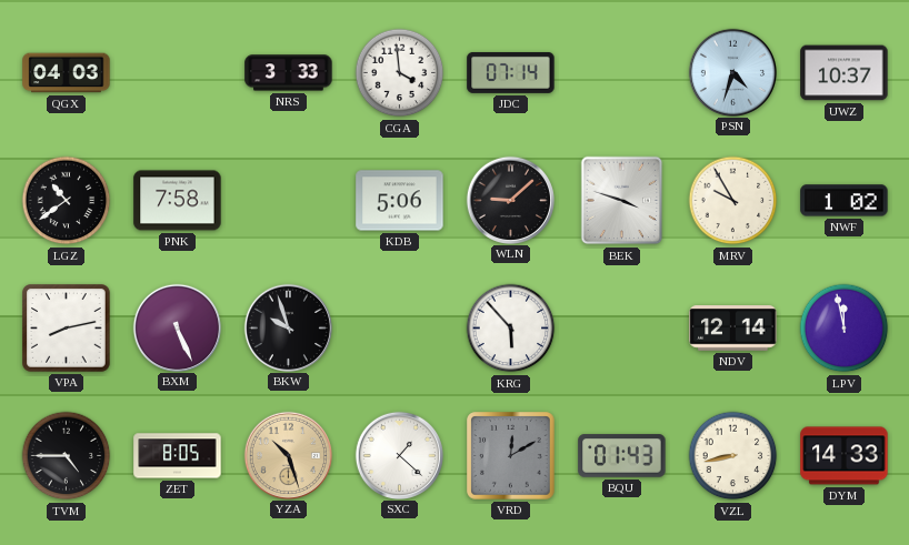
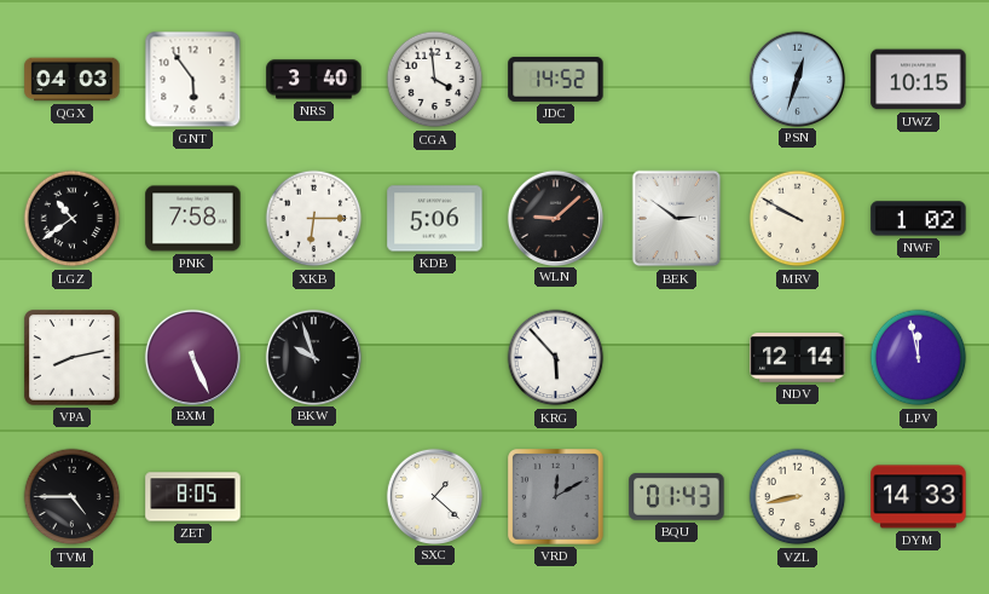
GNT: none -> 5:54
NRS: 3:33 -> 3:40
JDC: 07:14 -> 14:52
PSN: 4:33 -> 12:33
UWZ: 10:37 -> 10:15
XKB: none -> 6:15
BEK: 3:48 -> 2:51
MRV: 9:55 -> 9:50
YZA: 10:27 -> none
